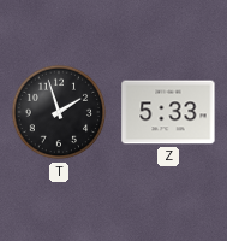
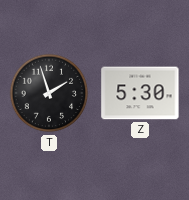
Z: 5:33 -> 5:30
